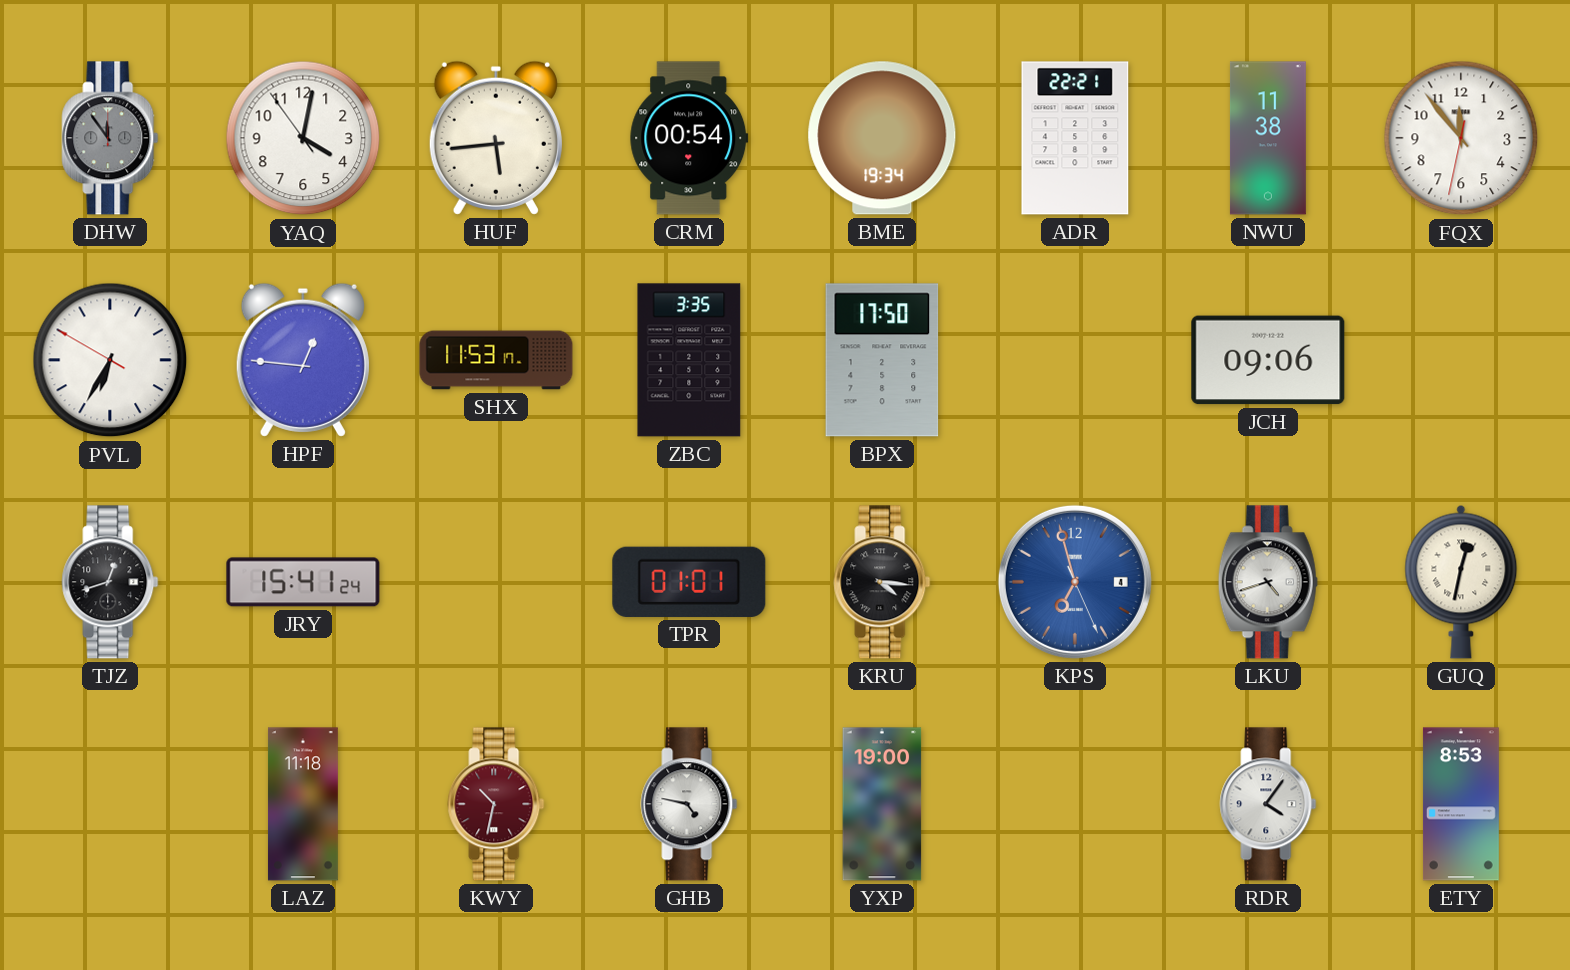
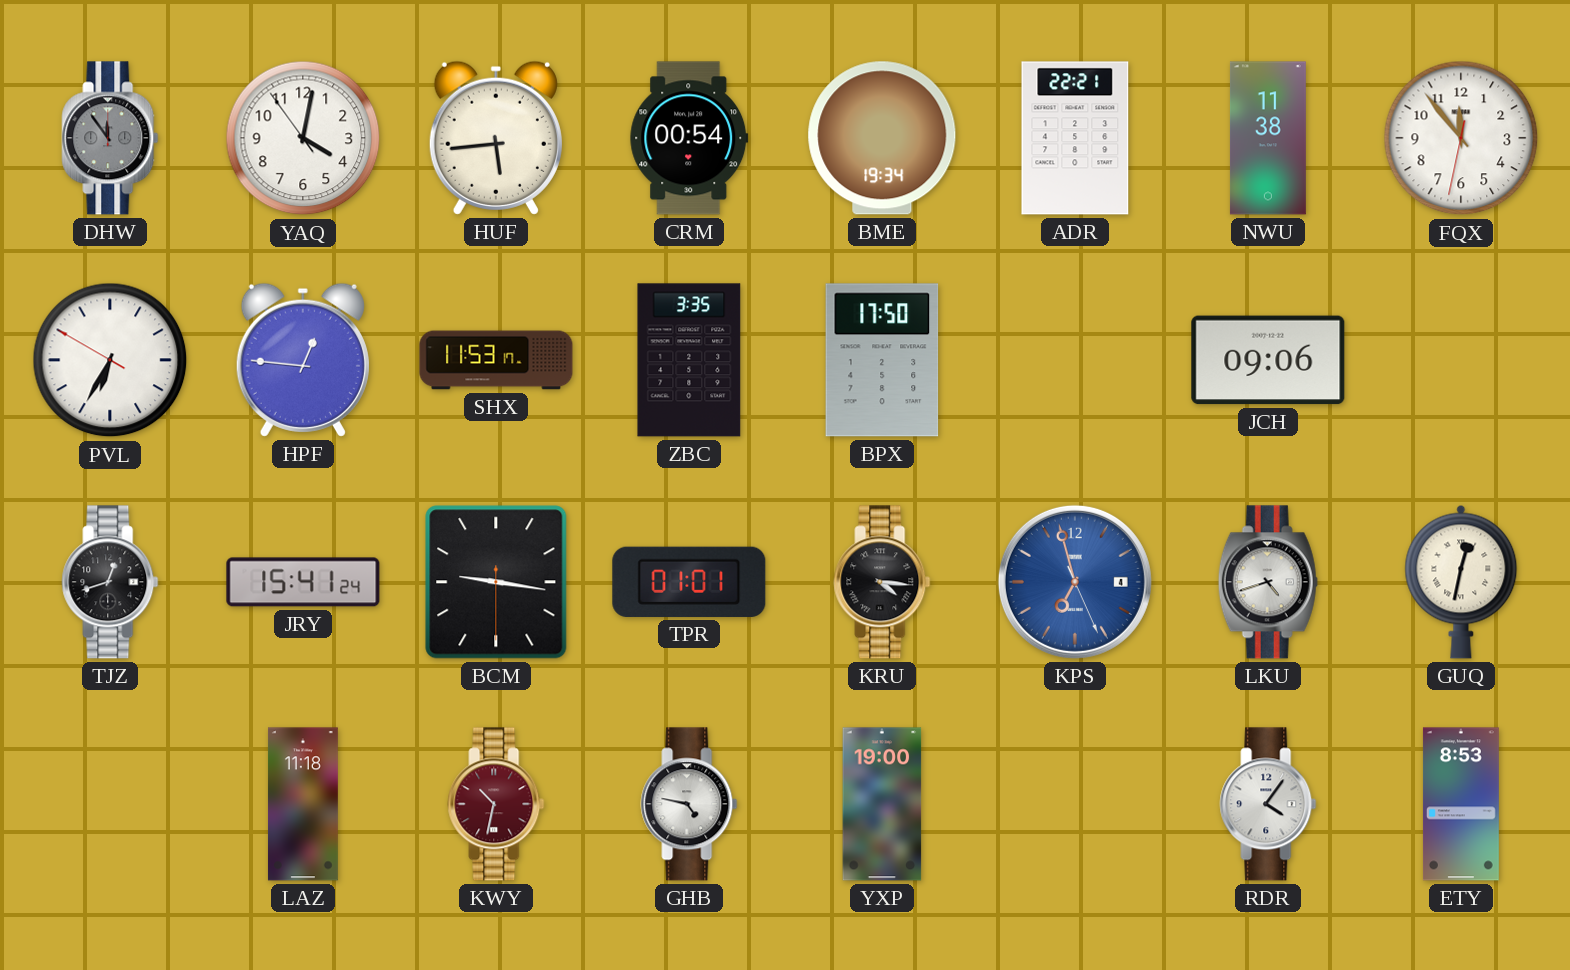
BCM: none -> 9:16
